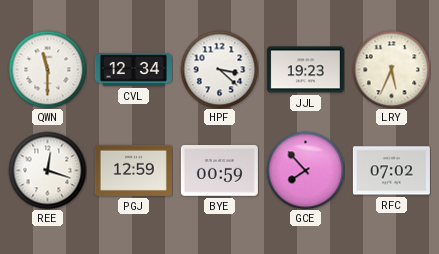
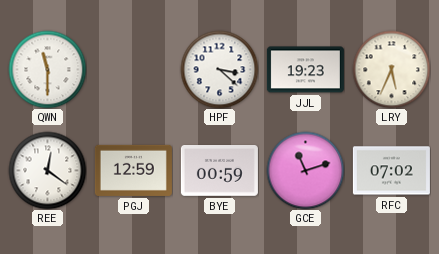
CVL: 12:34 -> none
REE: 12:18 -> 12:21
GCE: 7:53 -> 11:12
